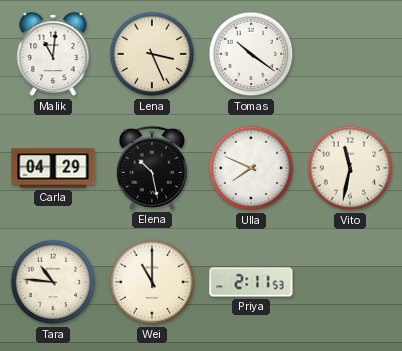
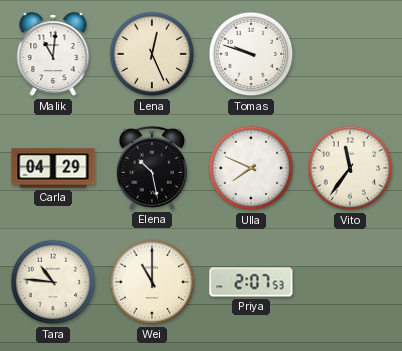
Lena: 3:26 -> 12:26
Tomas: 10:21 -> 9:48
Vito: 11:32 -> 11:36
Priya: 2:11 -> 2:07
